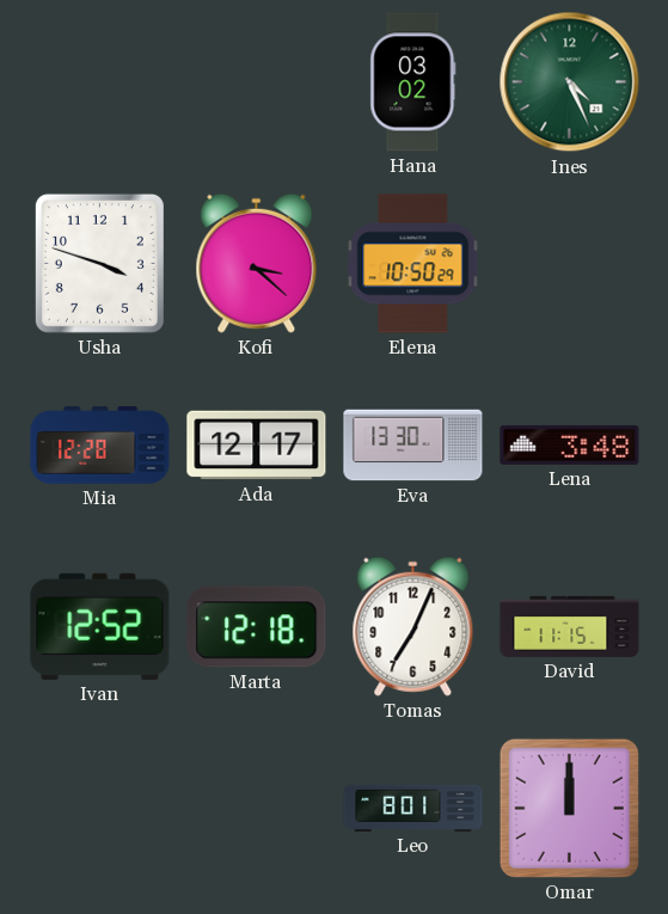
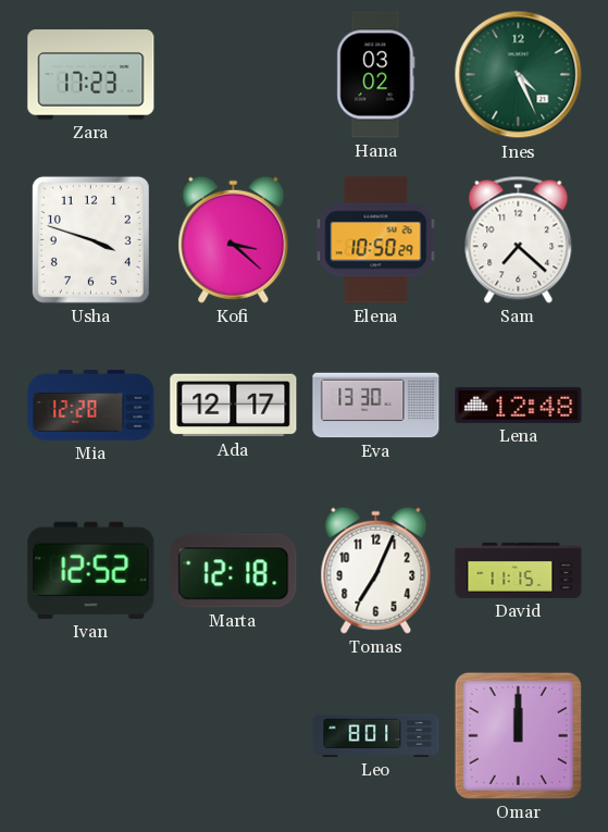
Zara: none -> 17:23
Sam: none -> 7:22
Lena: 3:48 -> 12:48
